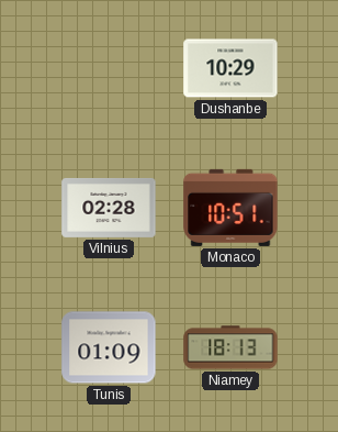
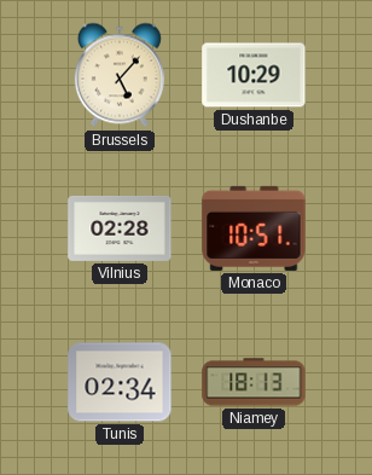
Brussels: none -> 5:07
Tunis: 01:09 -> 02:34
